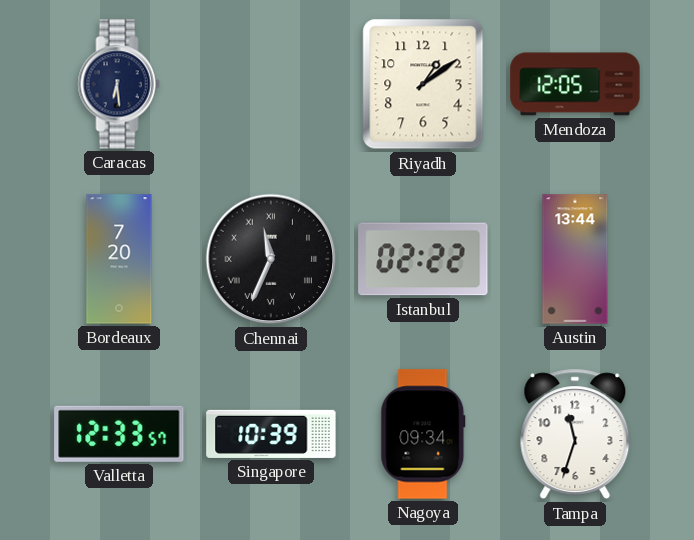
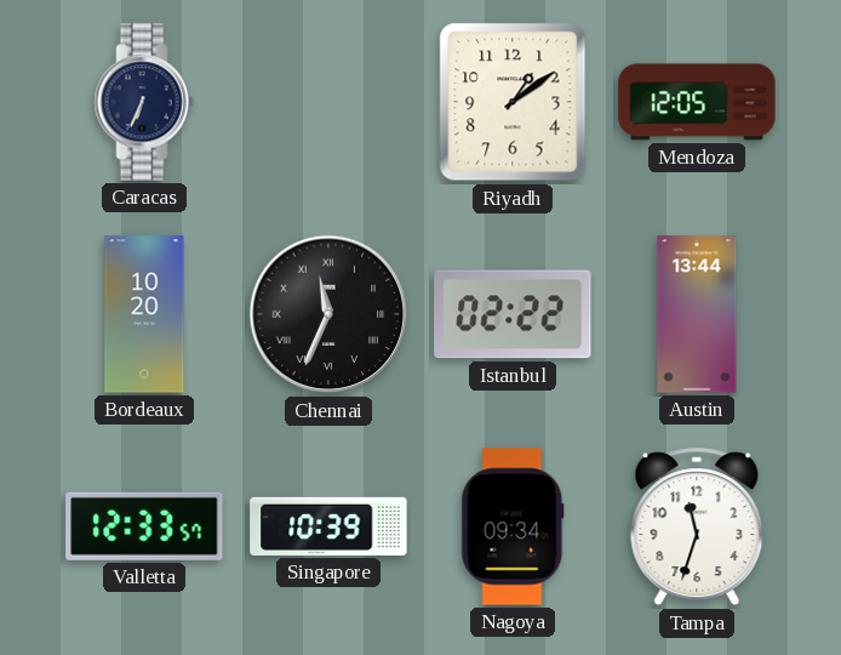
Caracas: 6:29 -> 6:34
Bordeaux: 7:20 -> 10:20
